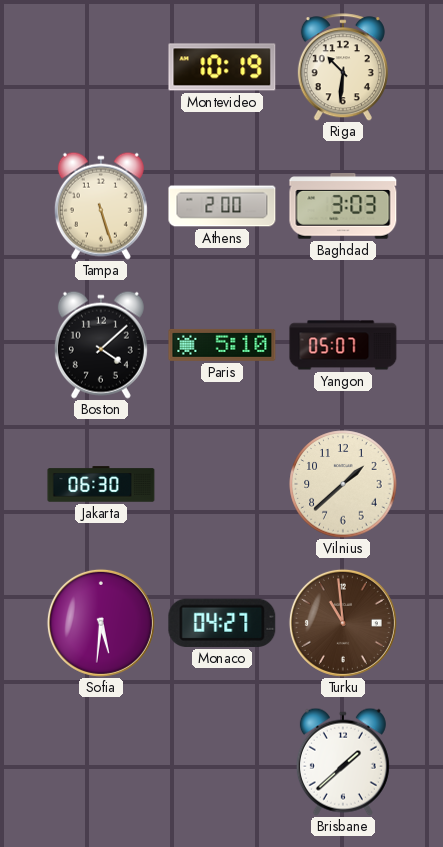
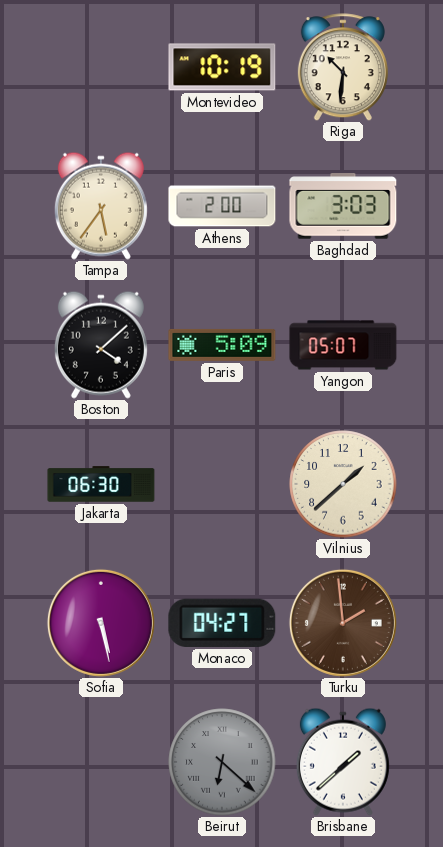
Tampa: 5:27 -> 5:36
Paris: 5:10 -> 5:09
Sofia: 5:31 -> 5:28
Turku: 10:59 -> 1:59
Beirut: none -> 6:22
